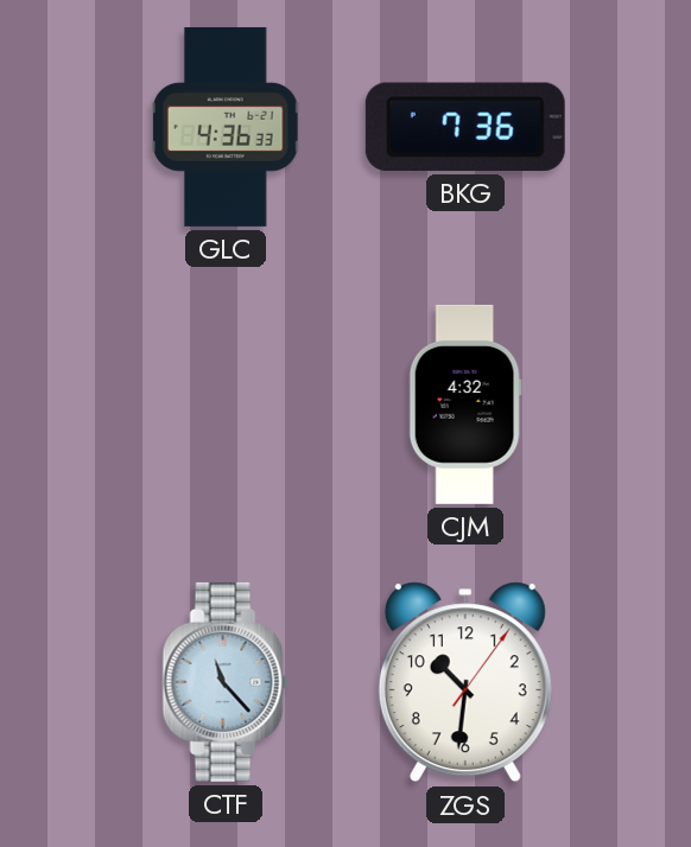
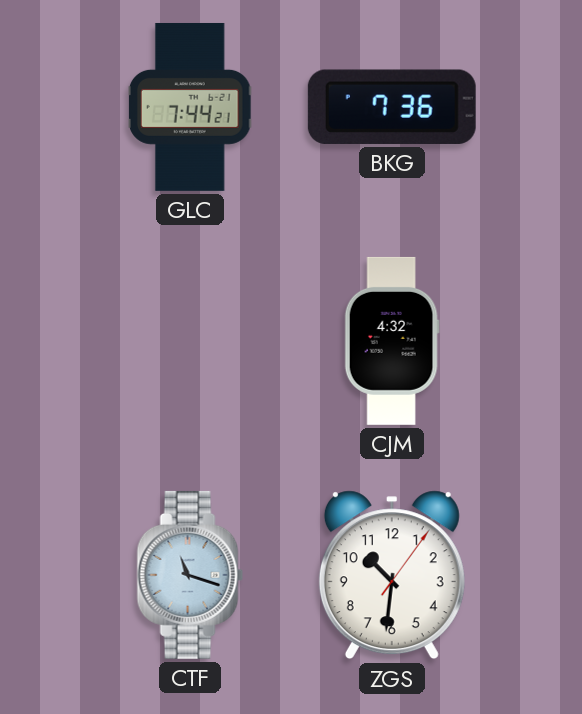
GLC: 4:36 -> 7:44
CTF: 11:23 -> 11:18
